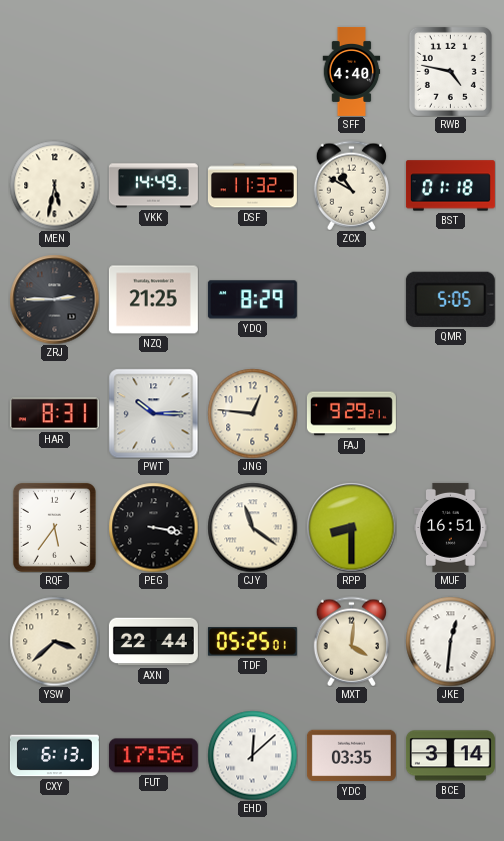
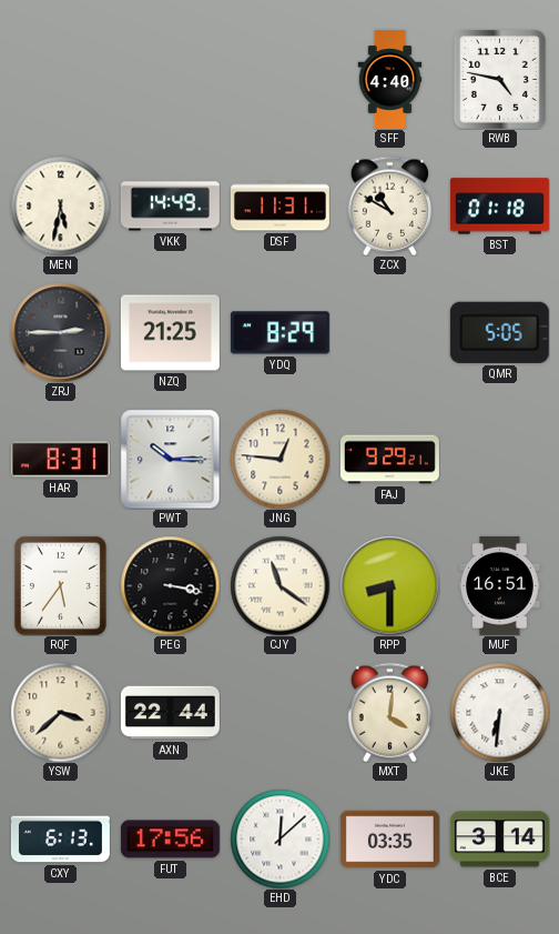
DSF: 11:32 -> 11:31
TDF: 05:25 -> none
JKE: 12:31 -> 6:31
